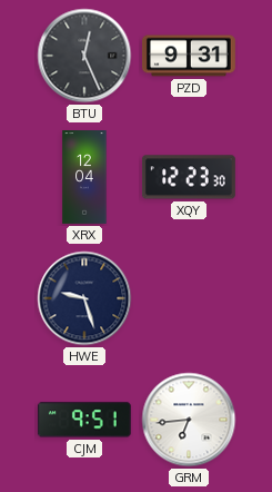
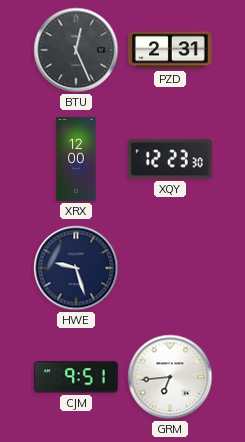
PZD: 9:31 -> 2:31
XRX: 12:04 -> 12:00
